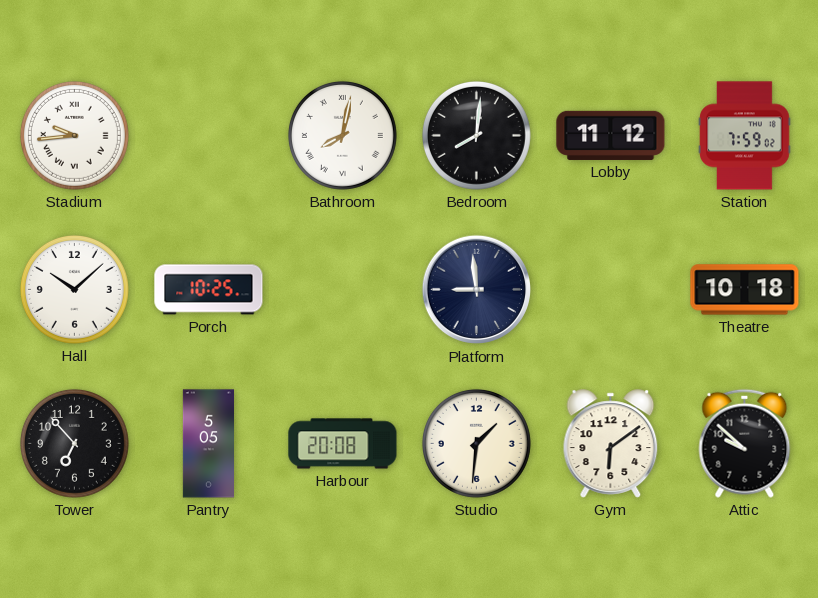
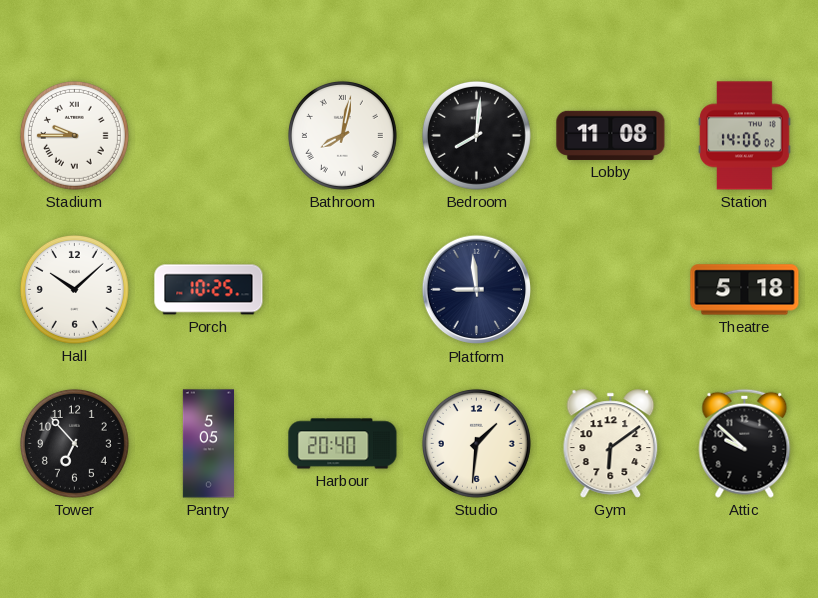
Stadium: 9:44 -> 9:45
Lobby: 11:12 -> 11:08
Station: 7:59 -> 14:06
Theatre: 10:18 -> 5:18
Harbour: 20:08 -> 20:40
